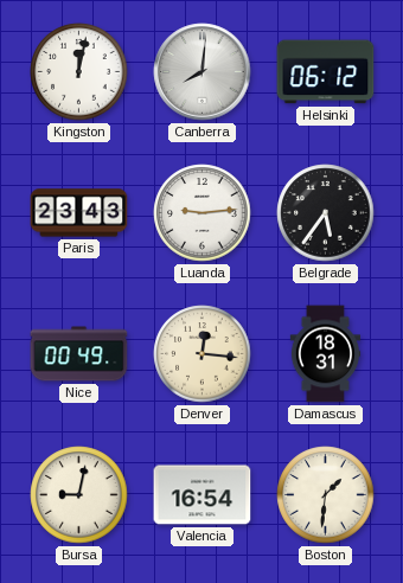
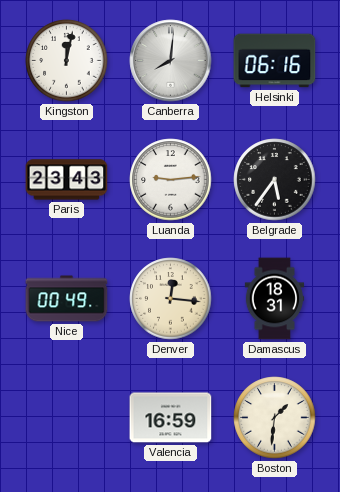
Helsinki: 06:12 -> 06:16
Bursa: 9:02 -> none
Valencia: 16:54 -> 16:59
